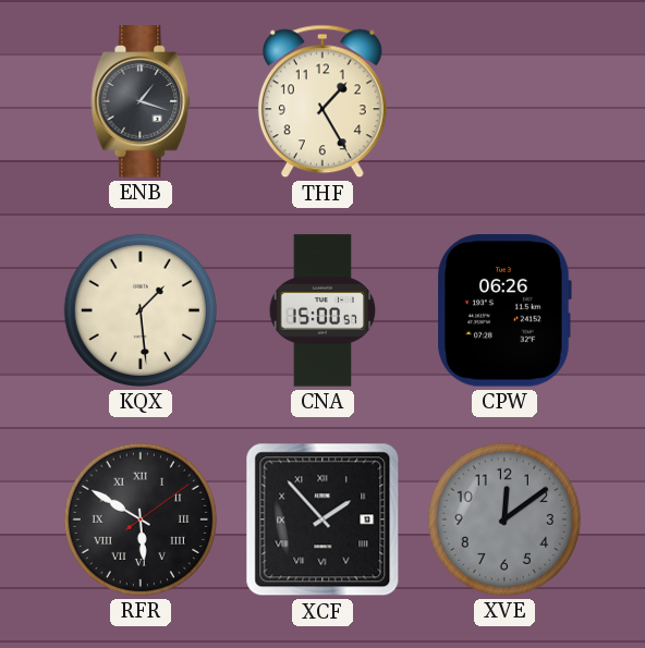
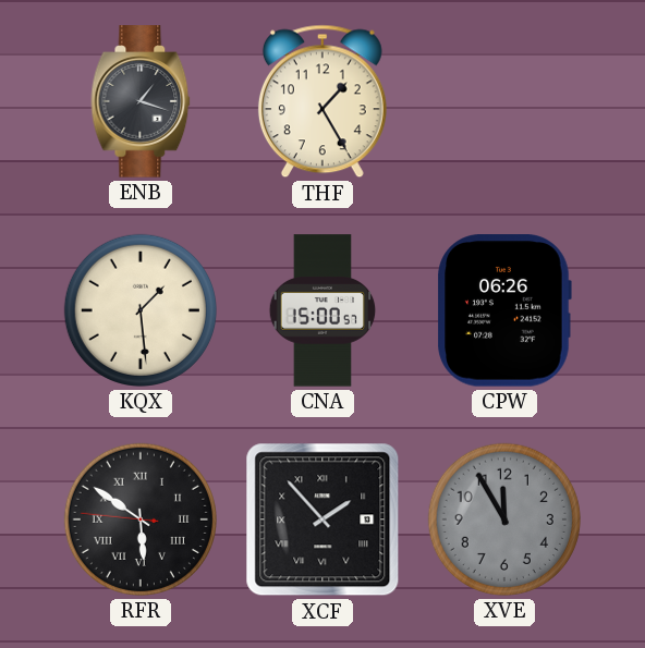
RFR: 5:50:09 -> 5:50:46
XVE: 12:09 -> 11:55
